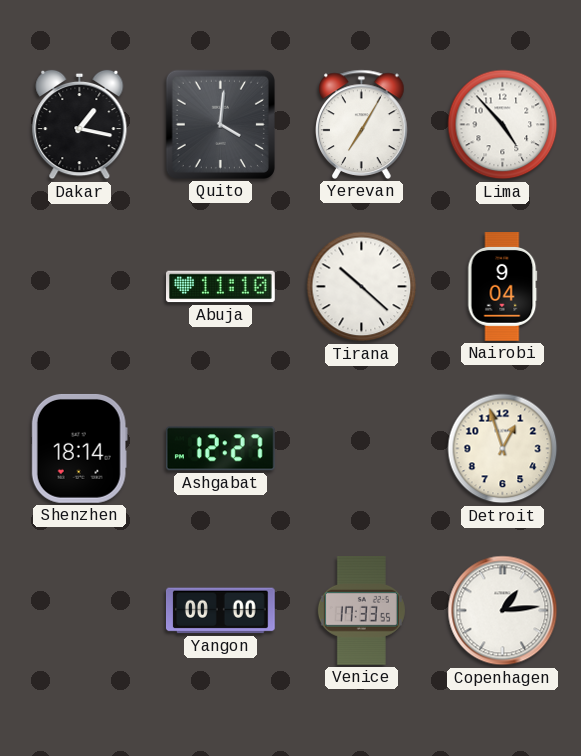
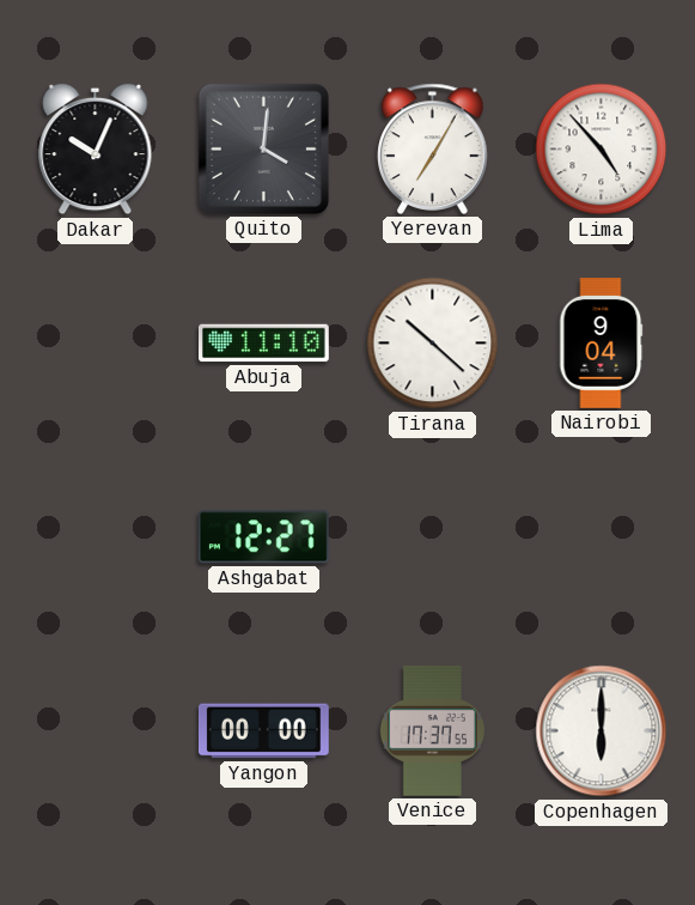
Dakar: 1:17 -> 10:04
Shenzhen: 18:14 -> none
Detroit: 12:57 -> none
Venice: 17:33 -> 17:37
Copenhagen: 1:14 -> 6:00
